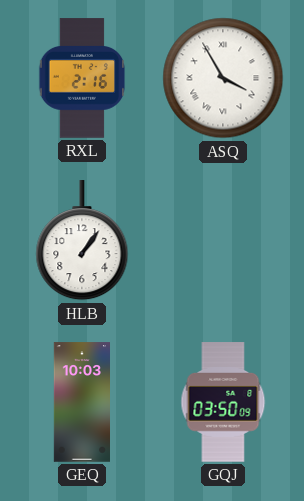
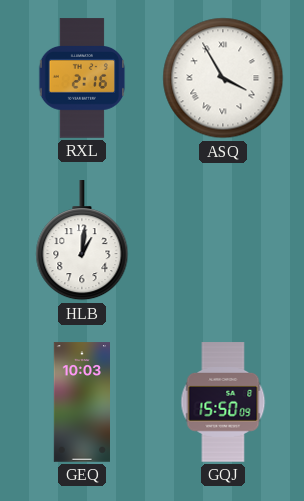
HLB: 1:06 -> 1:01
GQJ: 03:50 -> 15:50
